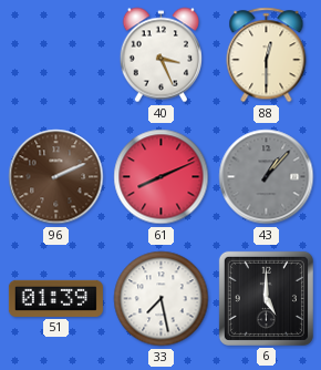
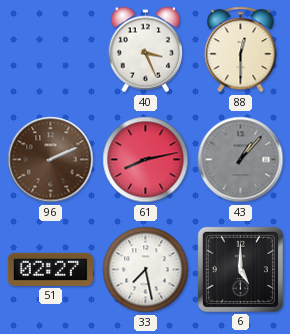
61: 8:11 -> 8:13
51: 01:39 -> 02:27
